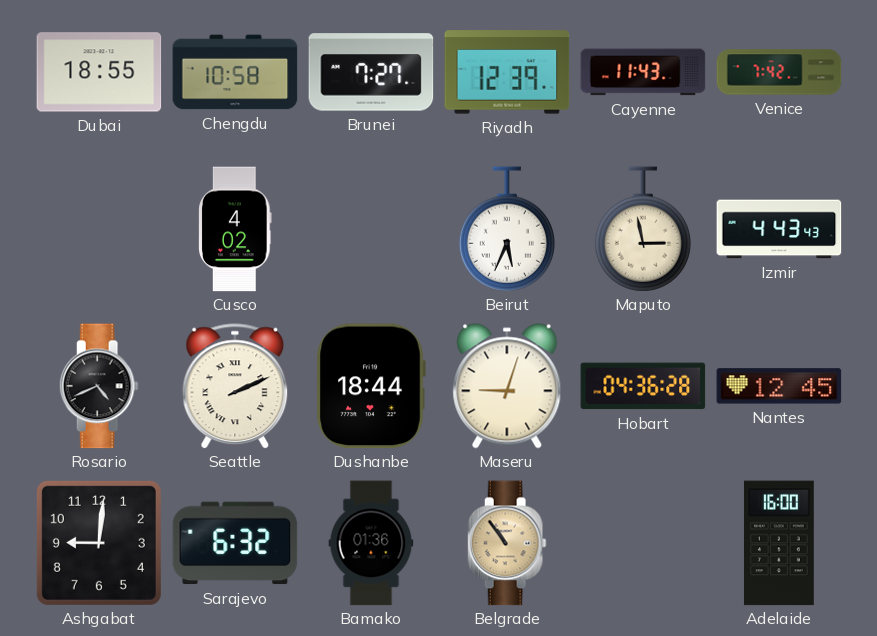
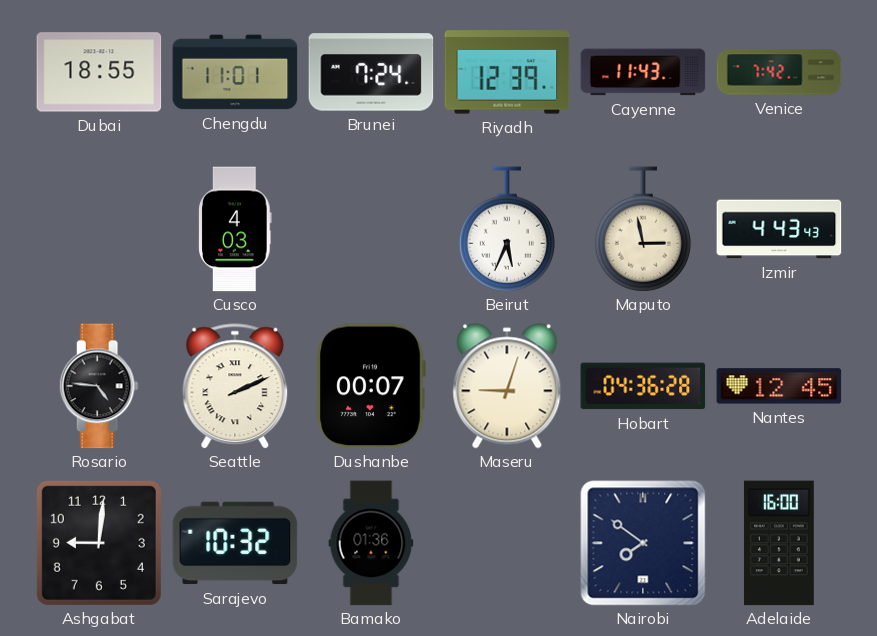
Chengdu: 10:58 -> 11:01
Brunei: 7:27 -> 7:24
Cusco: 4:02 -> 4:03
Rosario: 4:41 -> 4:46
Dushanbe: 18:44 -> 00:07
Sarajevo: 6:32 -> 10:32
Belgrade: 10:54 -> none
Nairobi: none -> 7:51
